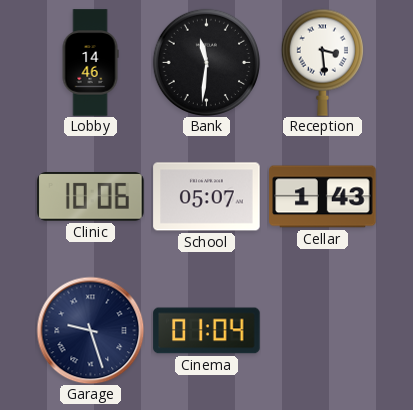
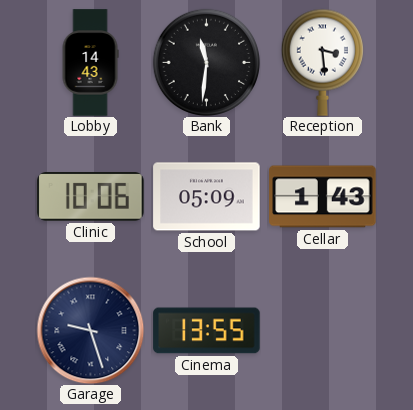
Lobby: 14:46 -> 14:43
School: 05:07 -> 05:09
Cinema: 01:04 -> 13:55
